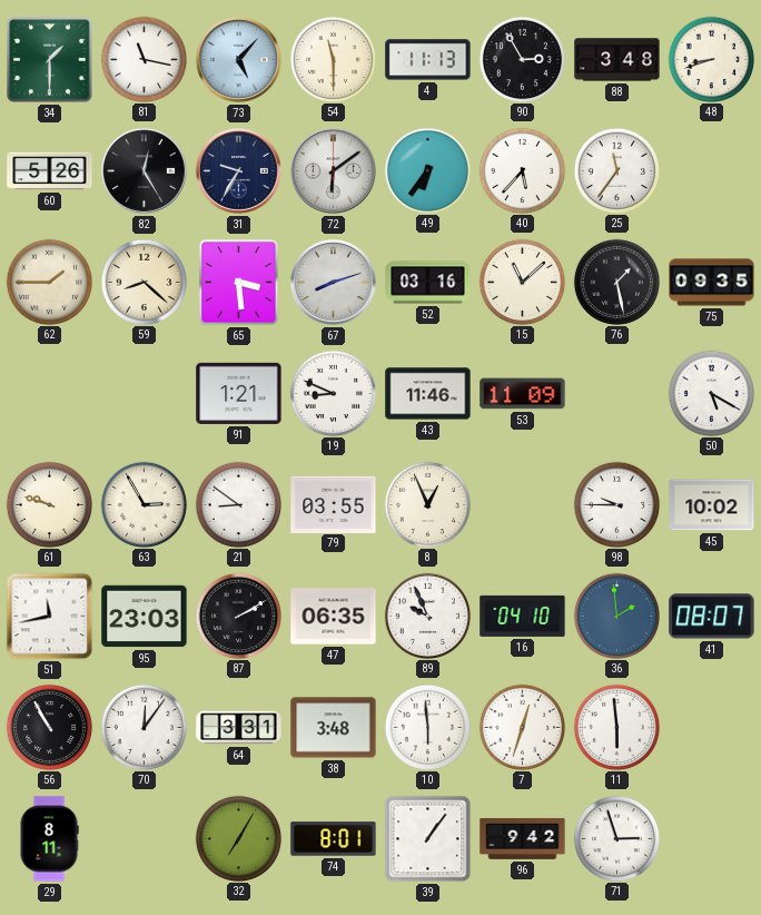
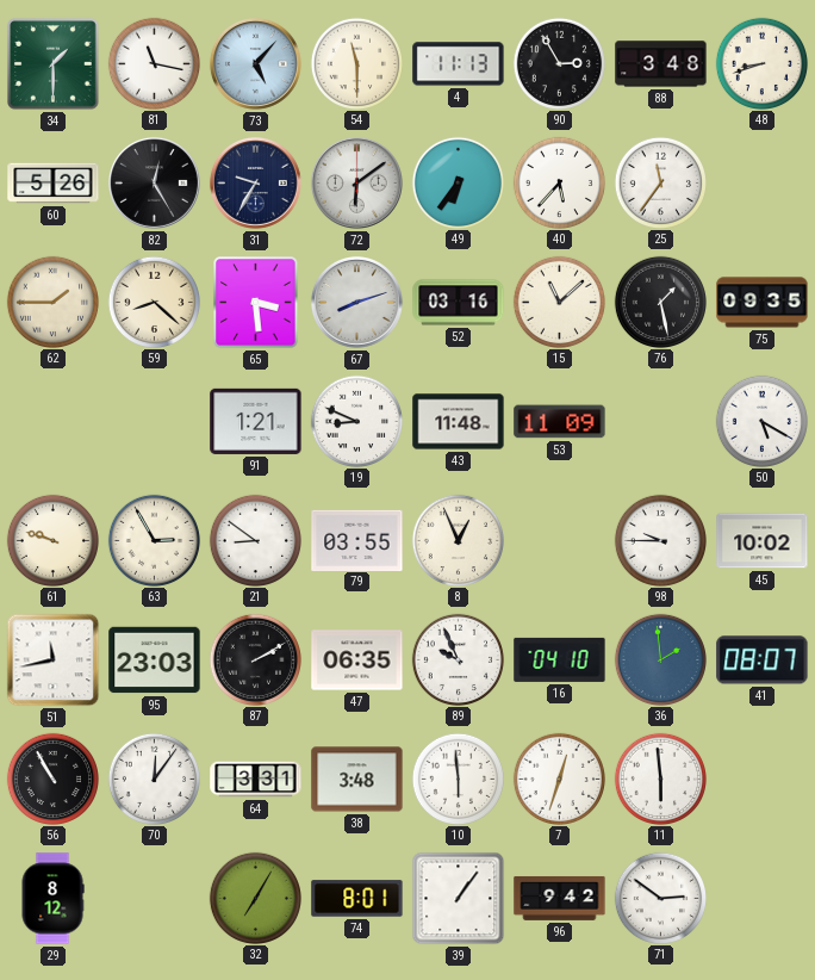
43: 11:46 -> 11:48
29: 8:11 -> 8:12
71: 2:57 -> 2:51
